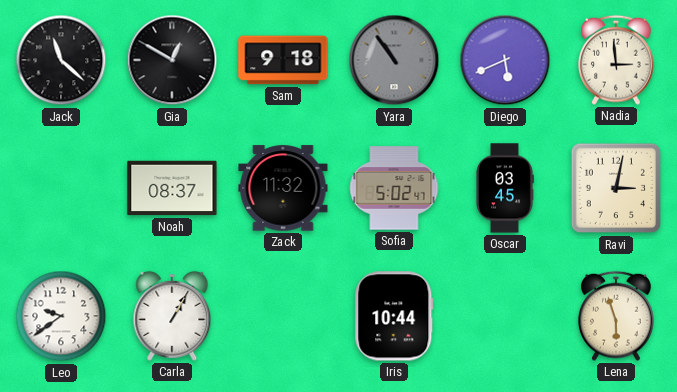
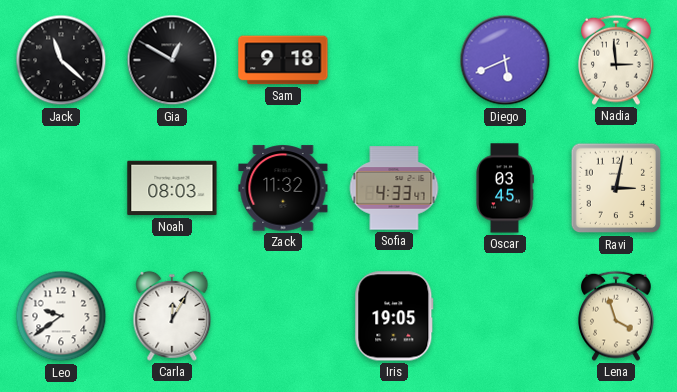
Yara: 10:54 -> none
Noah: 08:37 -> 08:03
Sofia: 5:02 -> 4:33
Carla: 1:05 -> 12:05
Iris: 10:44 -> 19:05
Lena: 5:57 -> 3:57
